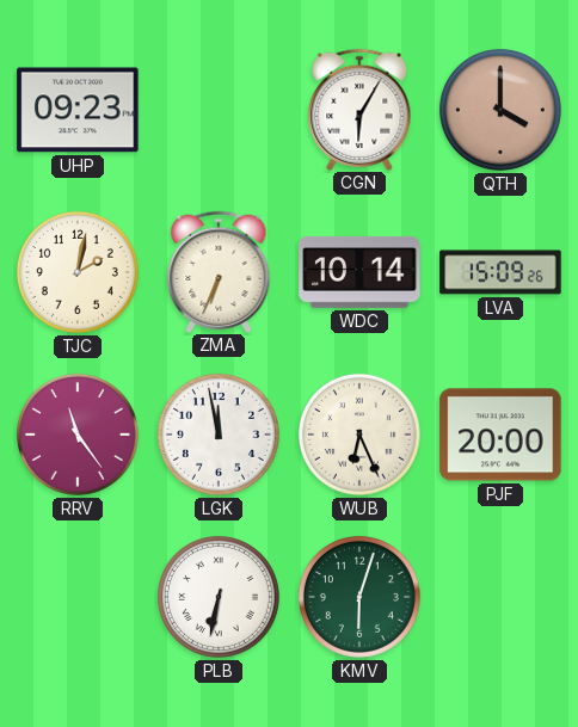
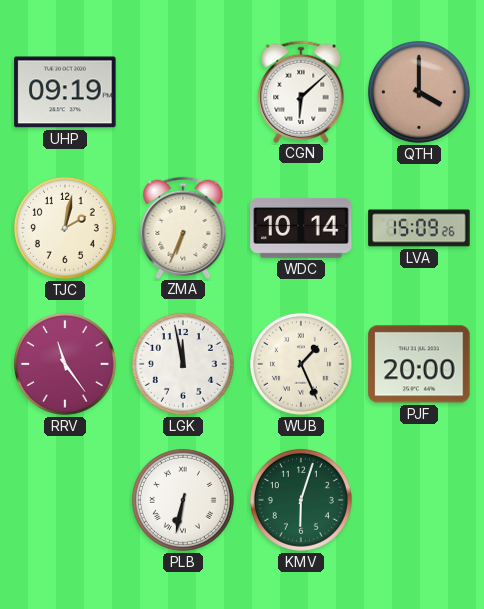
UHP: 09:23 -> 09:19
CGN: 6:05 -> 6:08
WUB: 6:26 -> 1:26
